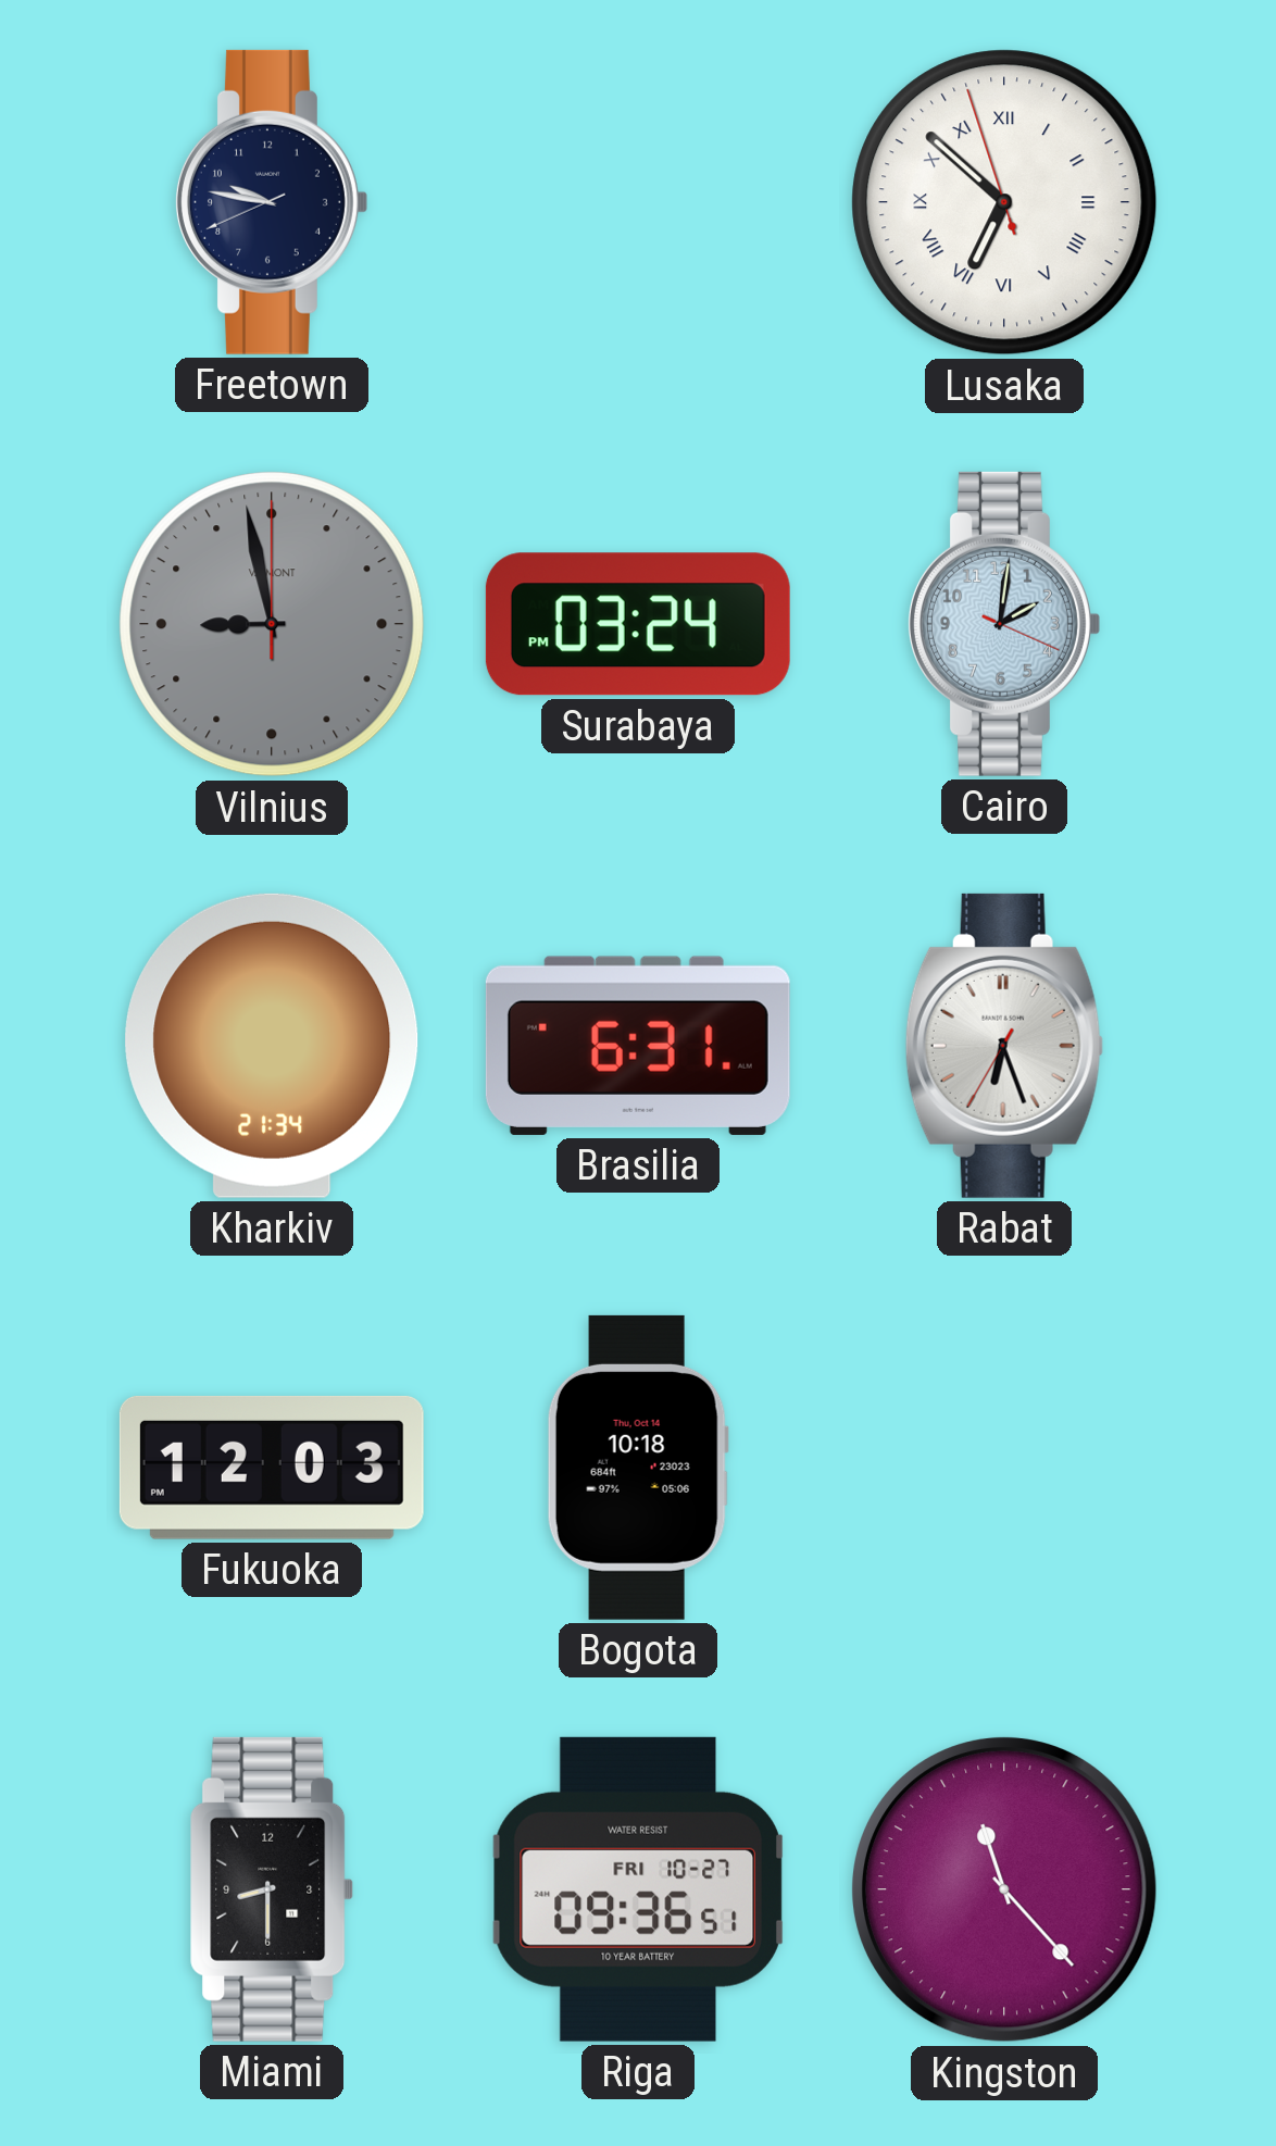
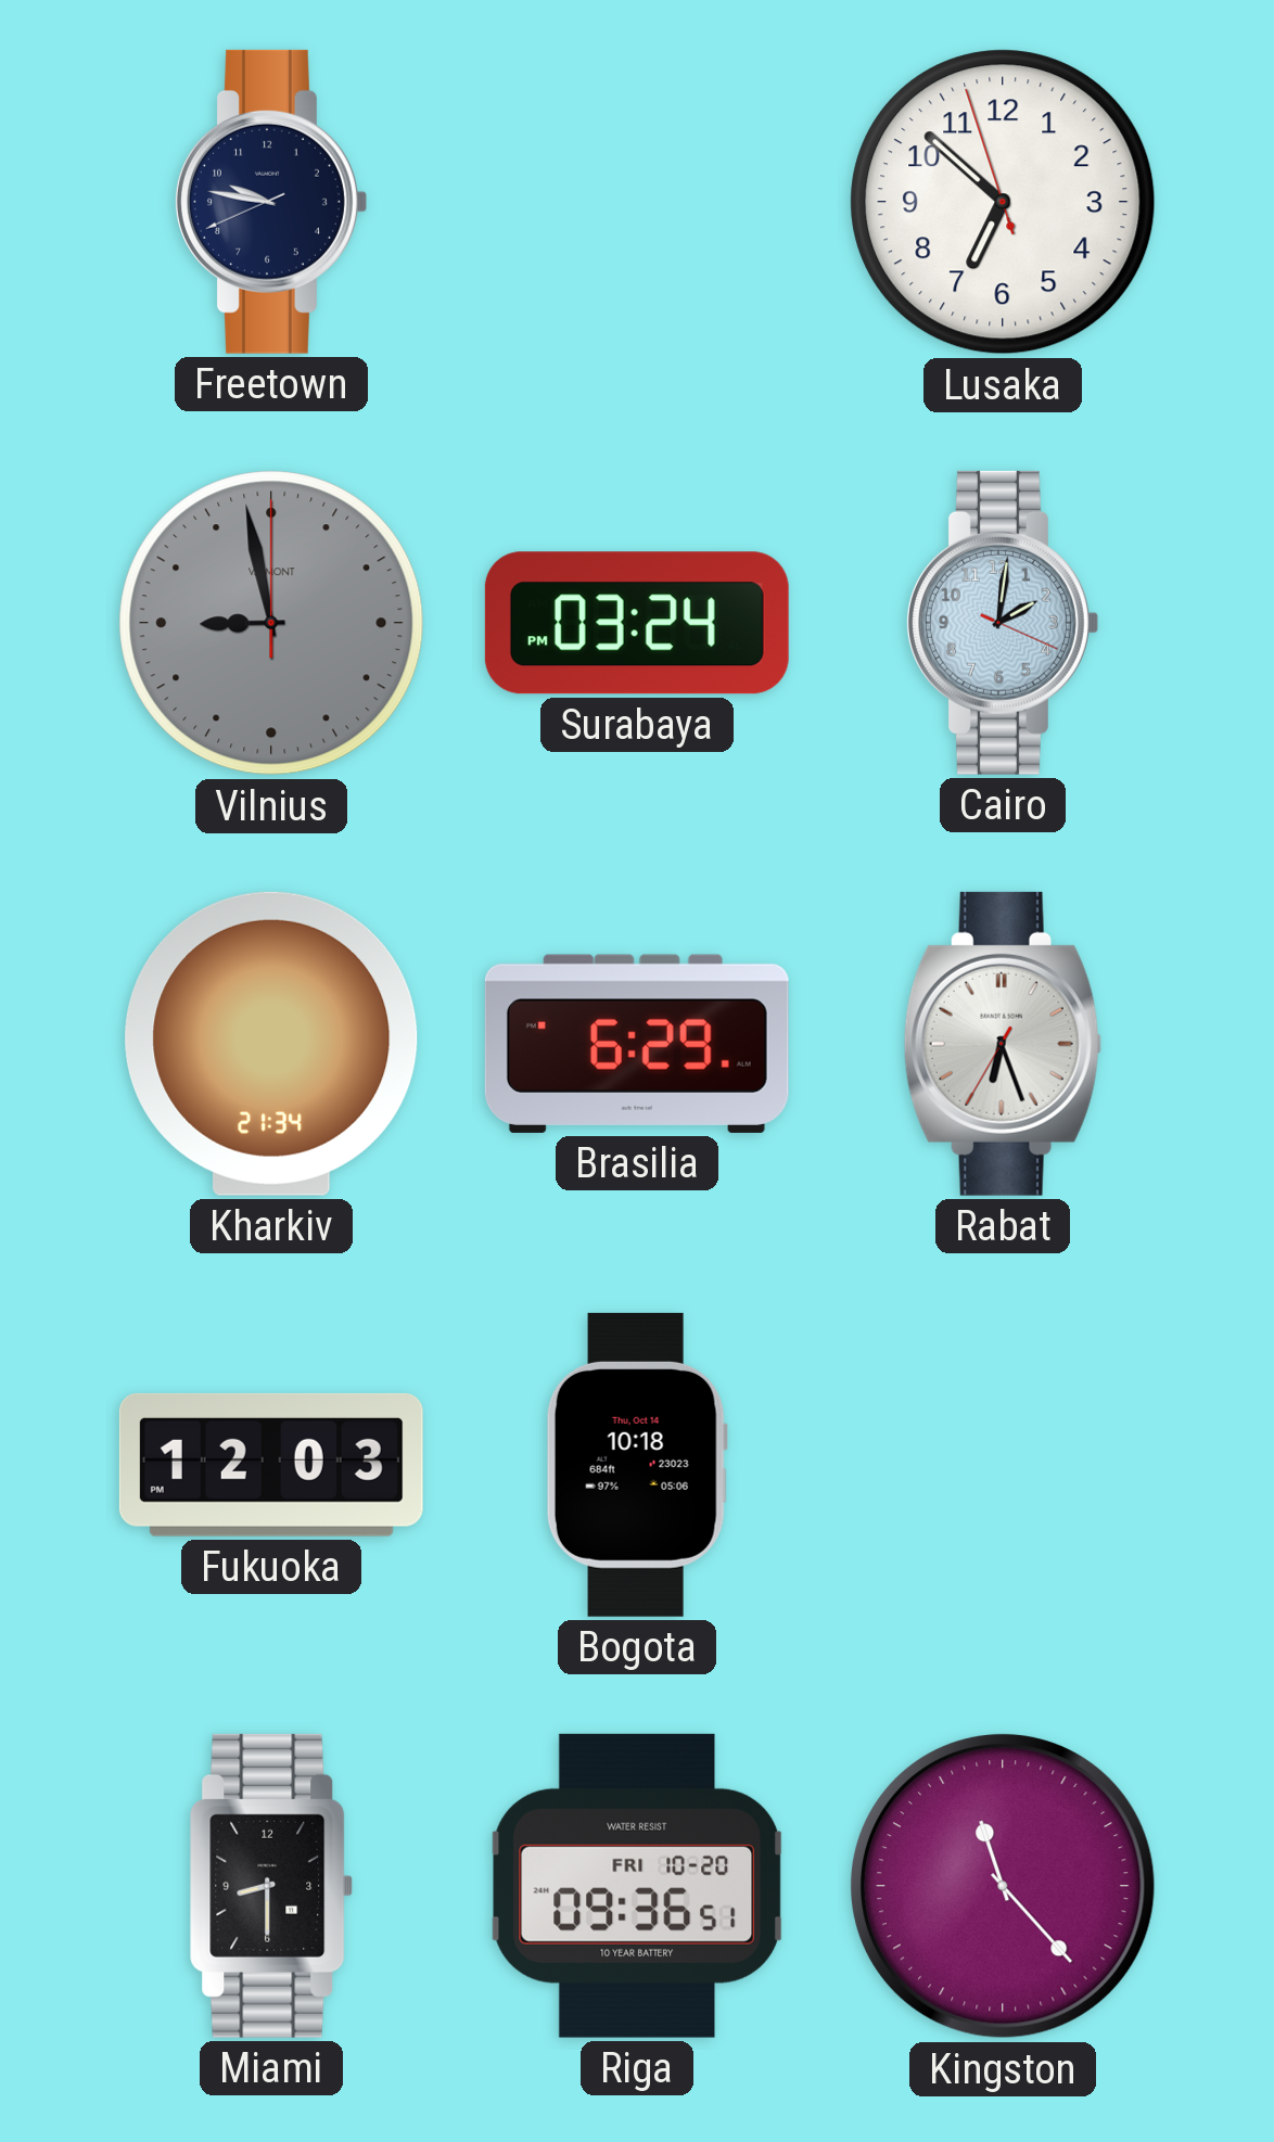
Lusaka numerals: Roman -> Arabic
Brasilia: 6:31 -> 6:29
Riga date: FRI 10-27 -> FRI 10-20
